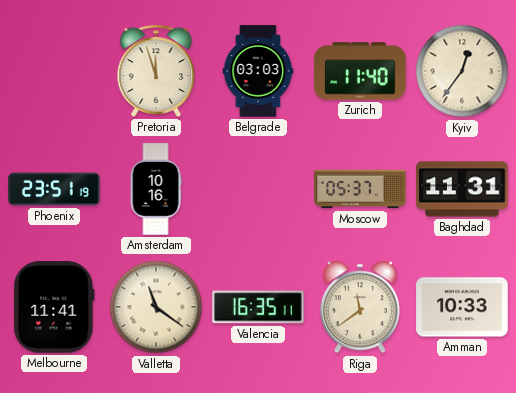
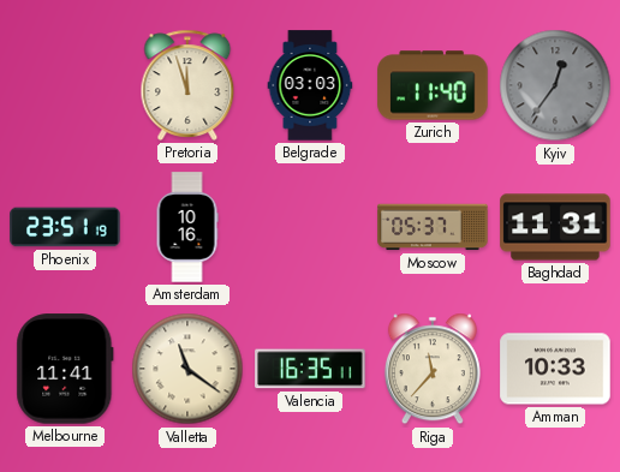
Kyiv dial: cream -> grey
Riga: 11:39 -> 11:37
